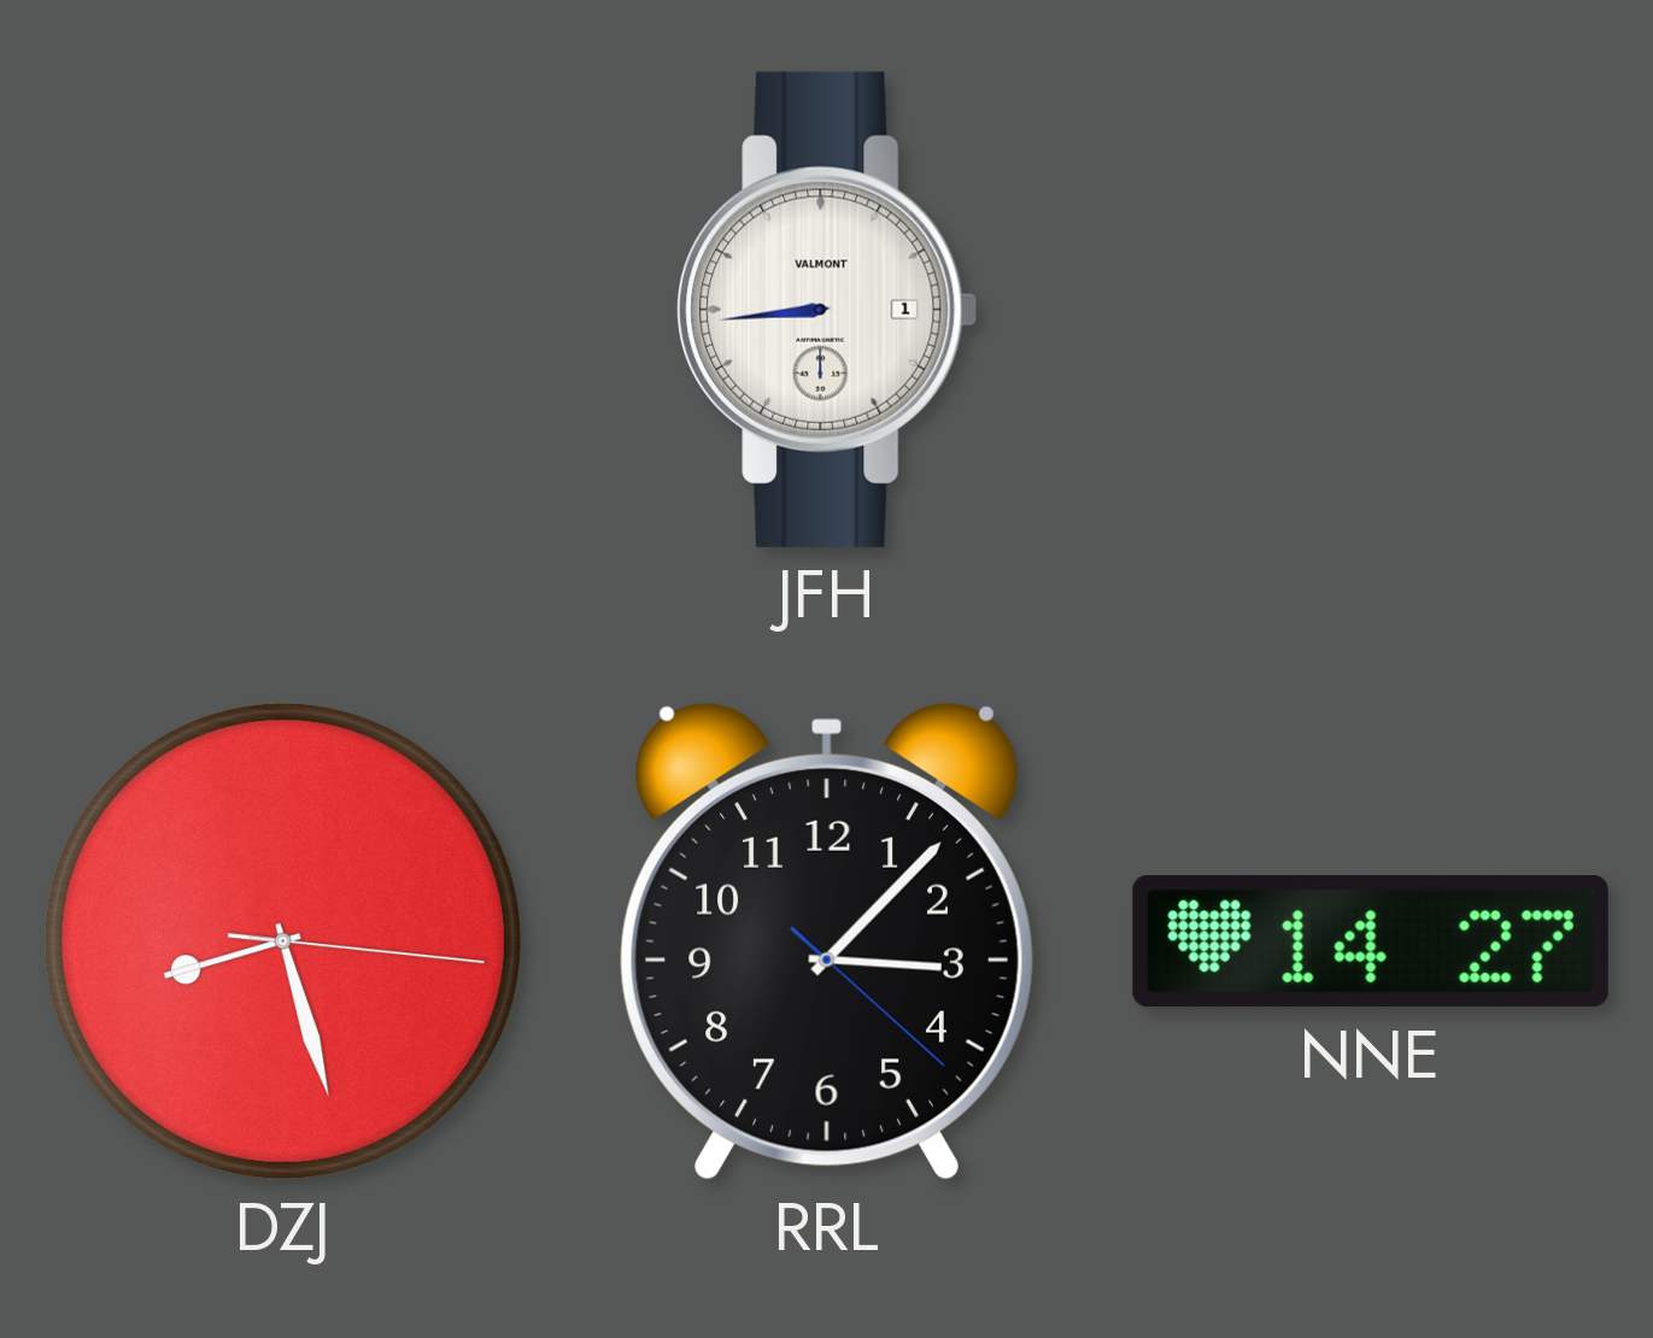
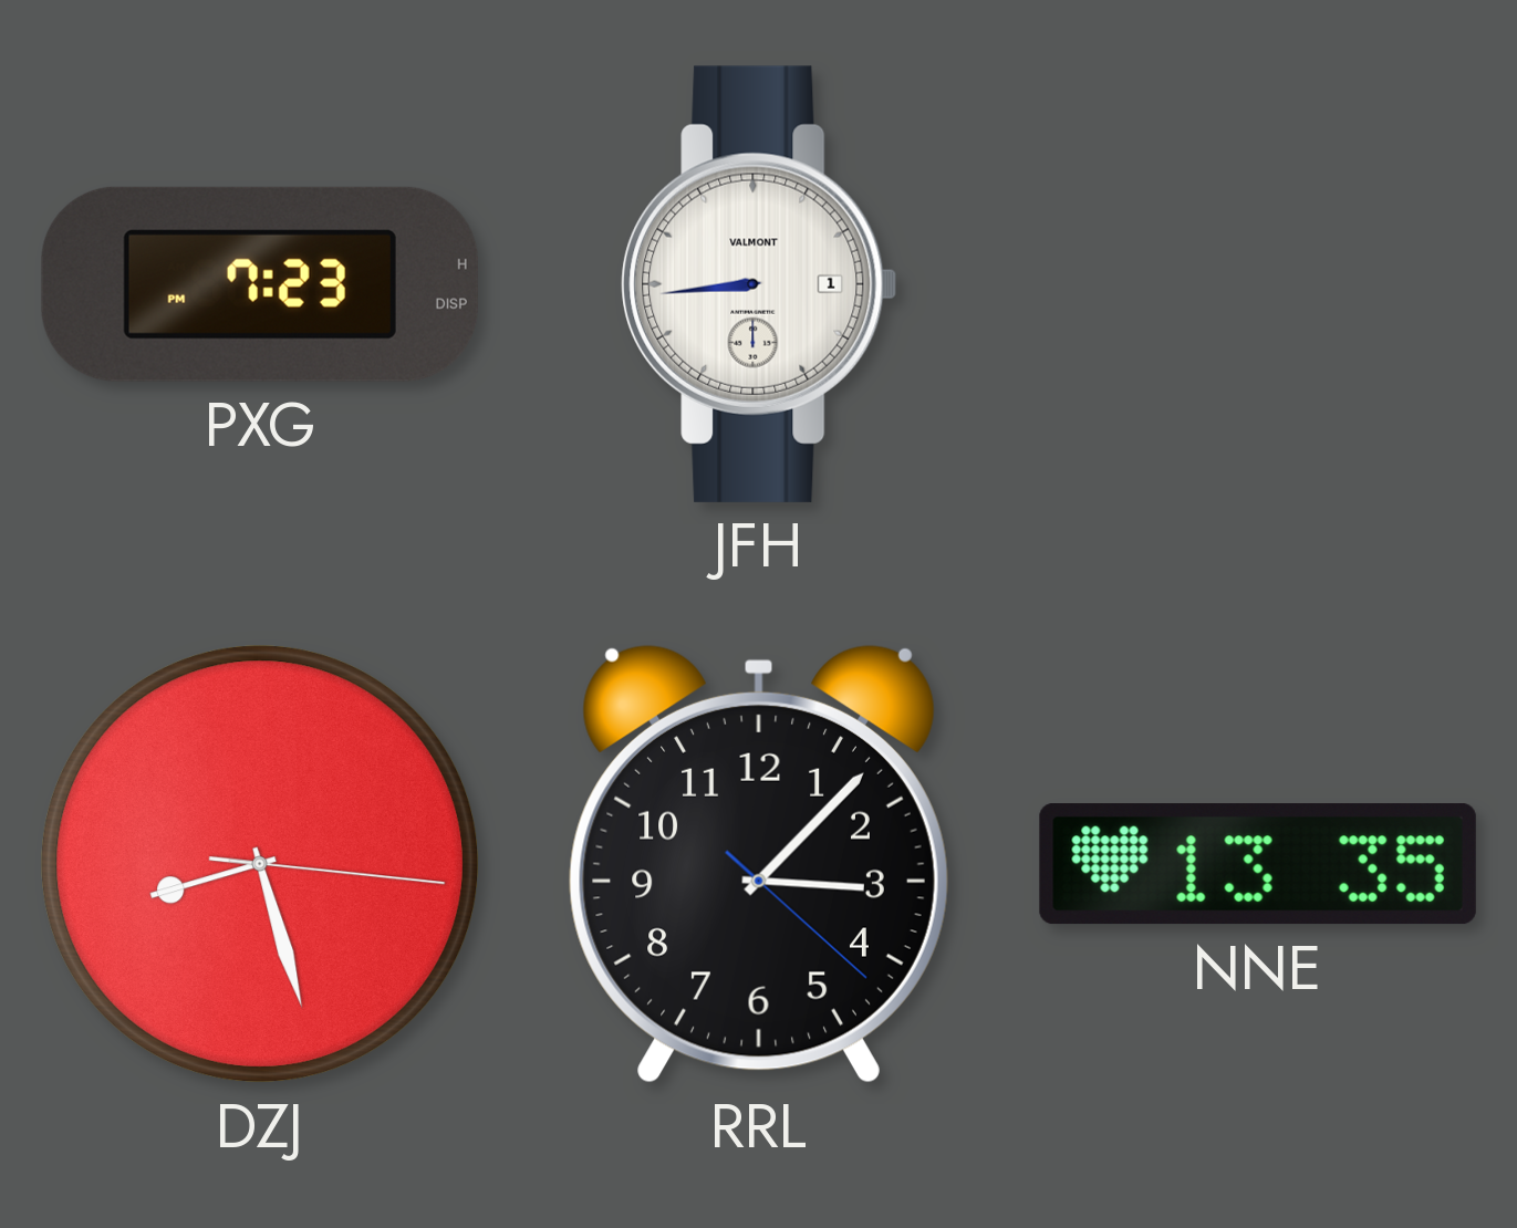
PXG: none -> 7:23
NNE: 14:27 -> 13:35
